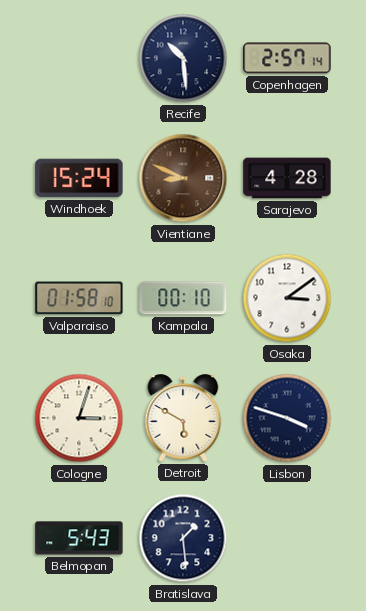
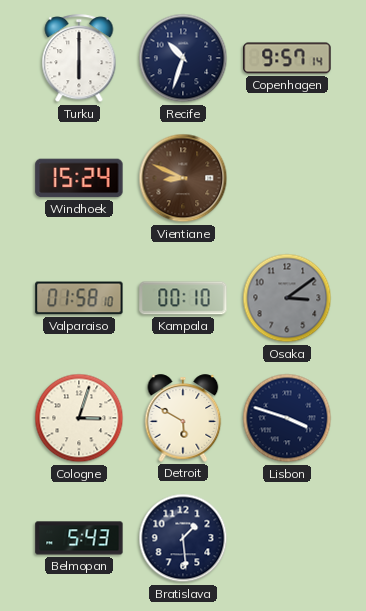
Turku: none -> 6:00
Recife: 10:29 -> 10:33
Copenhagen: 2:57 -> 9:57
Sarajevo: 4:28 -> none
Osaka dial: white -> grey
